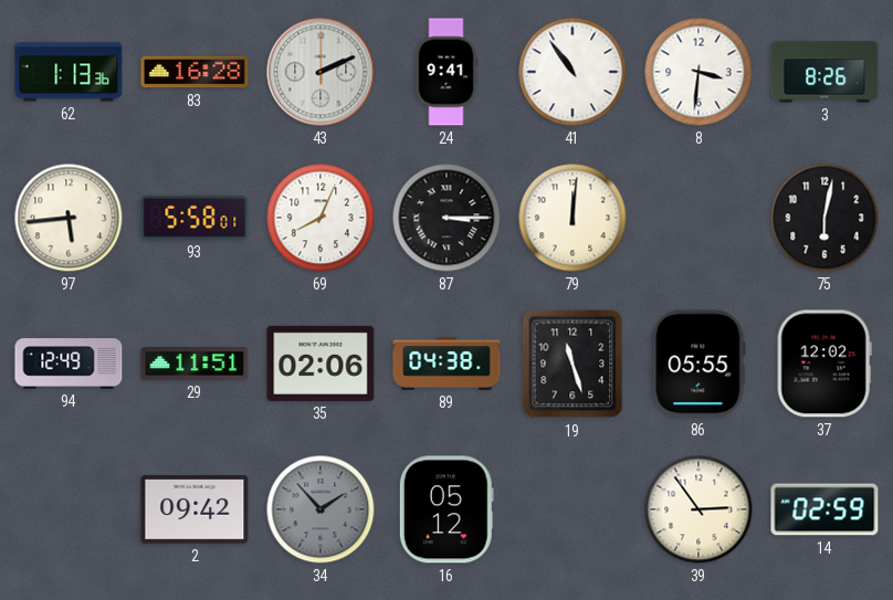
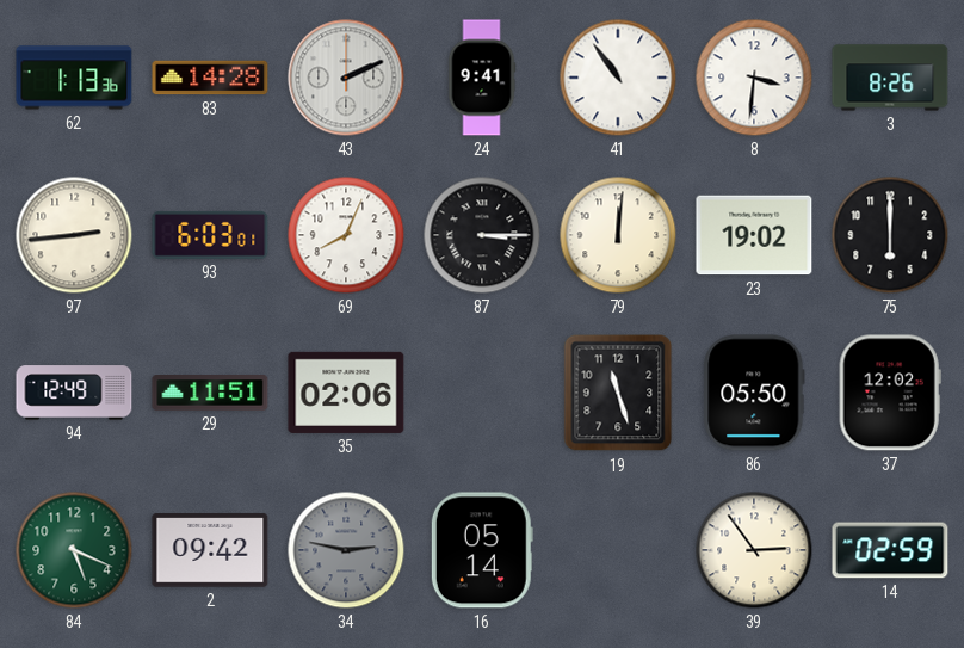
83: 16:28 -> 14:28
97: 5:44 -> 2:44
93: 5:58 -> 6:03
23: none -> 19:02
75: 6:02 -> 6:00
89: 04:38 -> none
86: 05:55 -> 05:50
84: none -> 5:19
34: 1:53 -> 2:47
16: 05:12 -> 05:14
